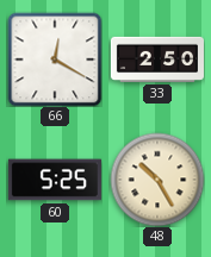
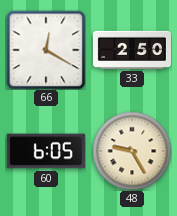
60: 5:25 -> 6:05
48: 10:25 -> 9:25
